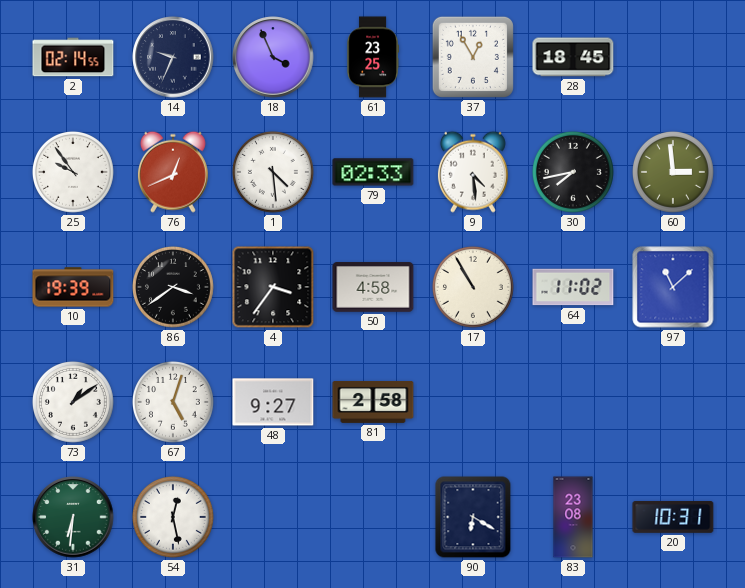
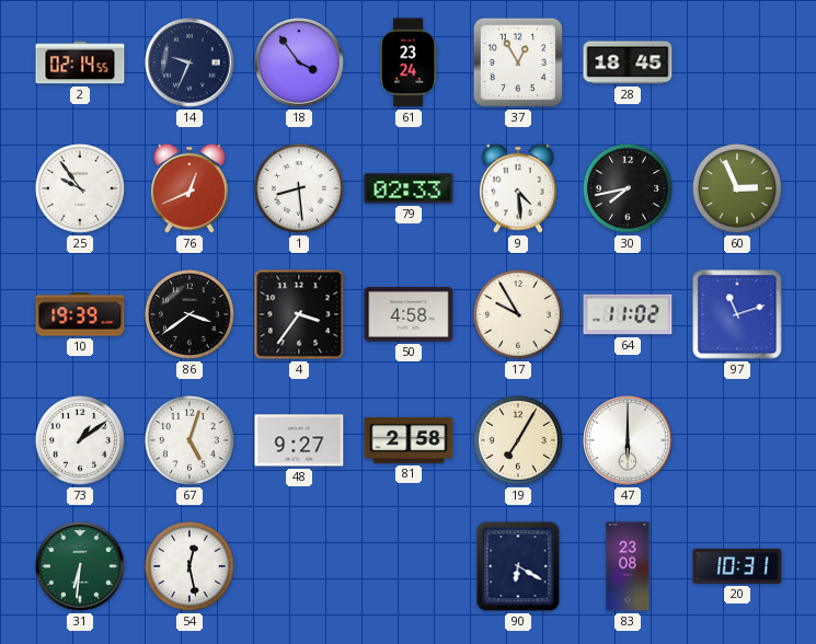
18: 3:56 -> 3:54
61: 23:25 -> 23:24
1: 4:29 -> 8:29
60: 2:59 -> 2:56
17: 10:55 -> 9:55
97: 11:08 -> 11:12
19: none -> 7:05
47: none -> 6:00
